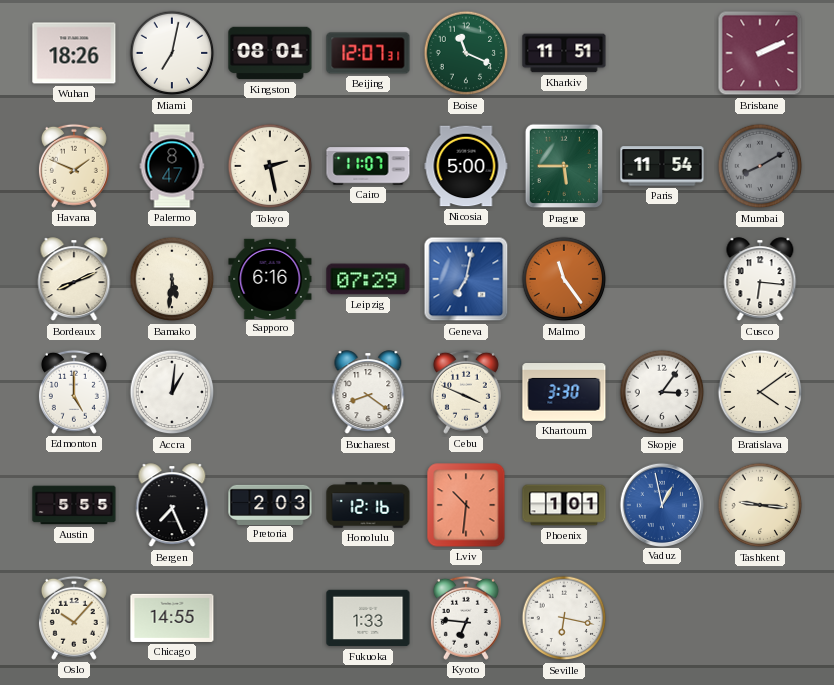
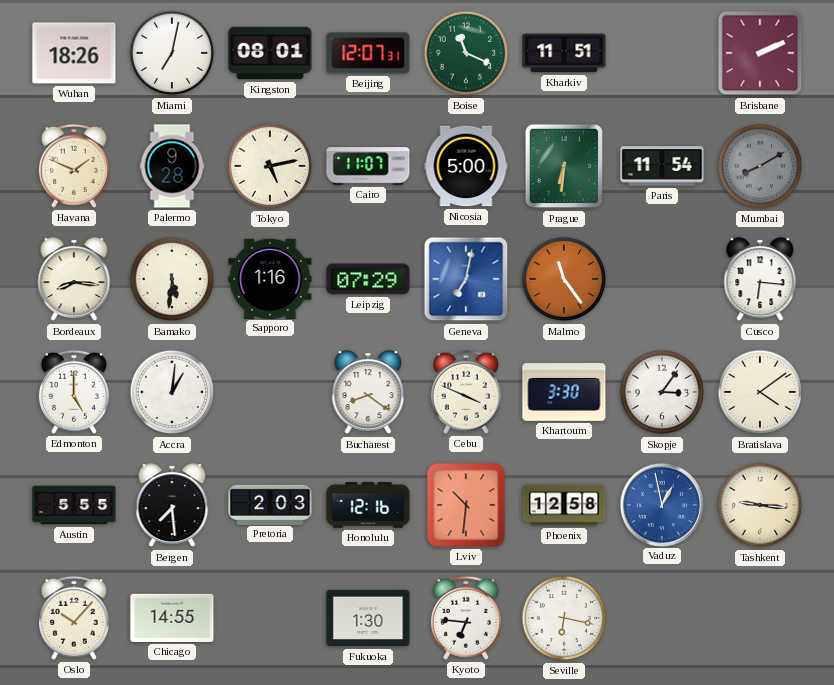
Palermo: 8:47 -> 9:28
Tokyo: 2:28 -> 5:13
Prague: 5:45 -> 6:31
Bordeaux: 8:11 -> 8:16
Sapporo: 6:16 -> 1:16
Bergen: 7:26 -> 7:29
Phoenix: 1:01 -> 12:58
Fukuoka: 1:33 -> 1:30
